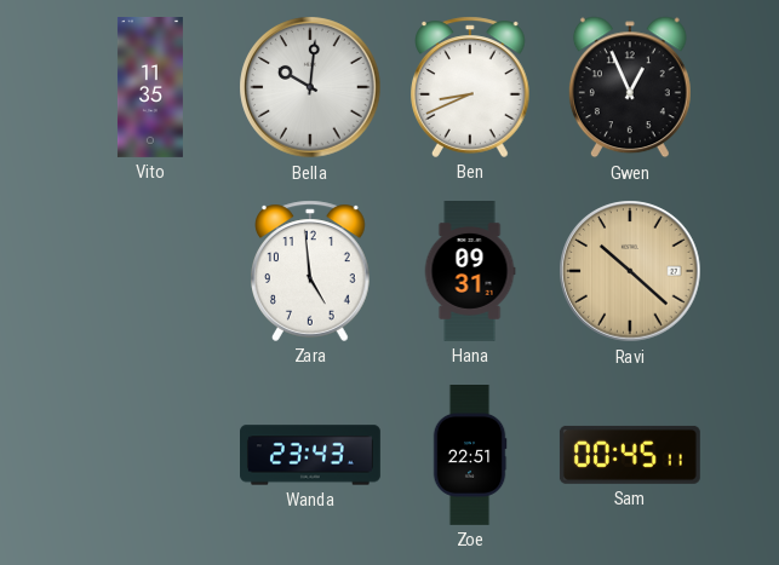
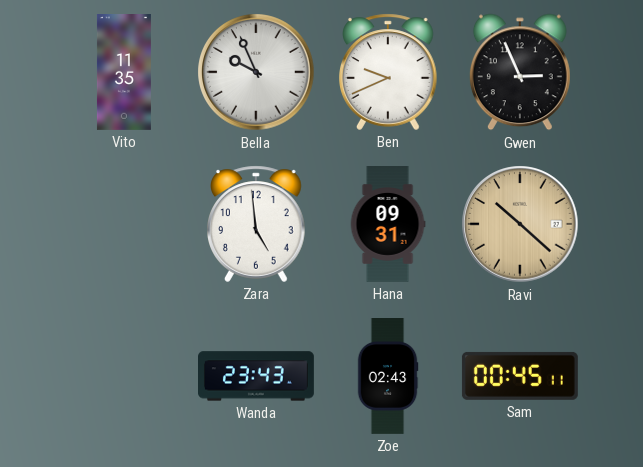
Bella: 10:01 -> 9:56
Ben: 8:41 -> 9:41
Gwen: 12:56 -> 2:56
Zoe: 22:51 -> 02:43
